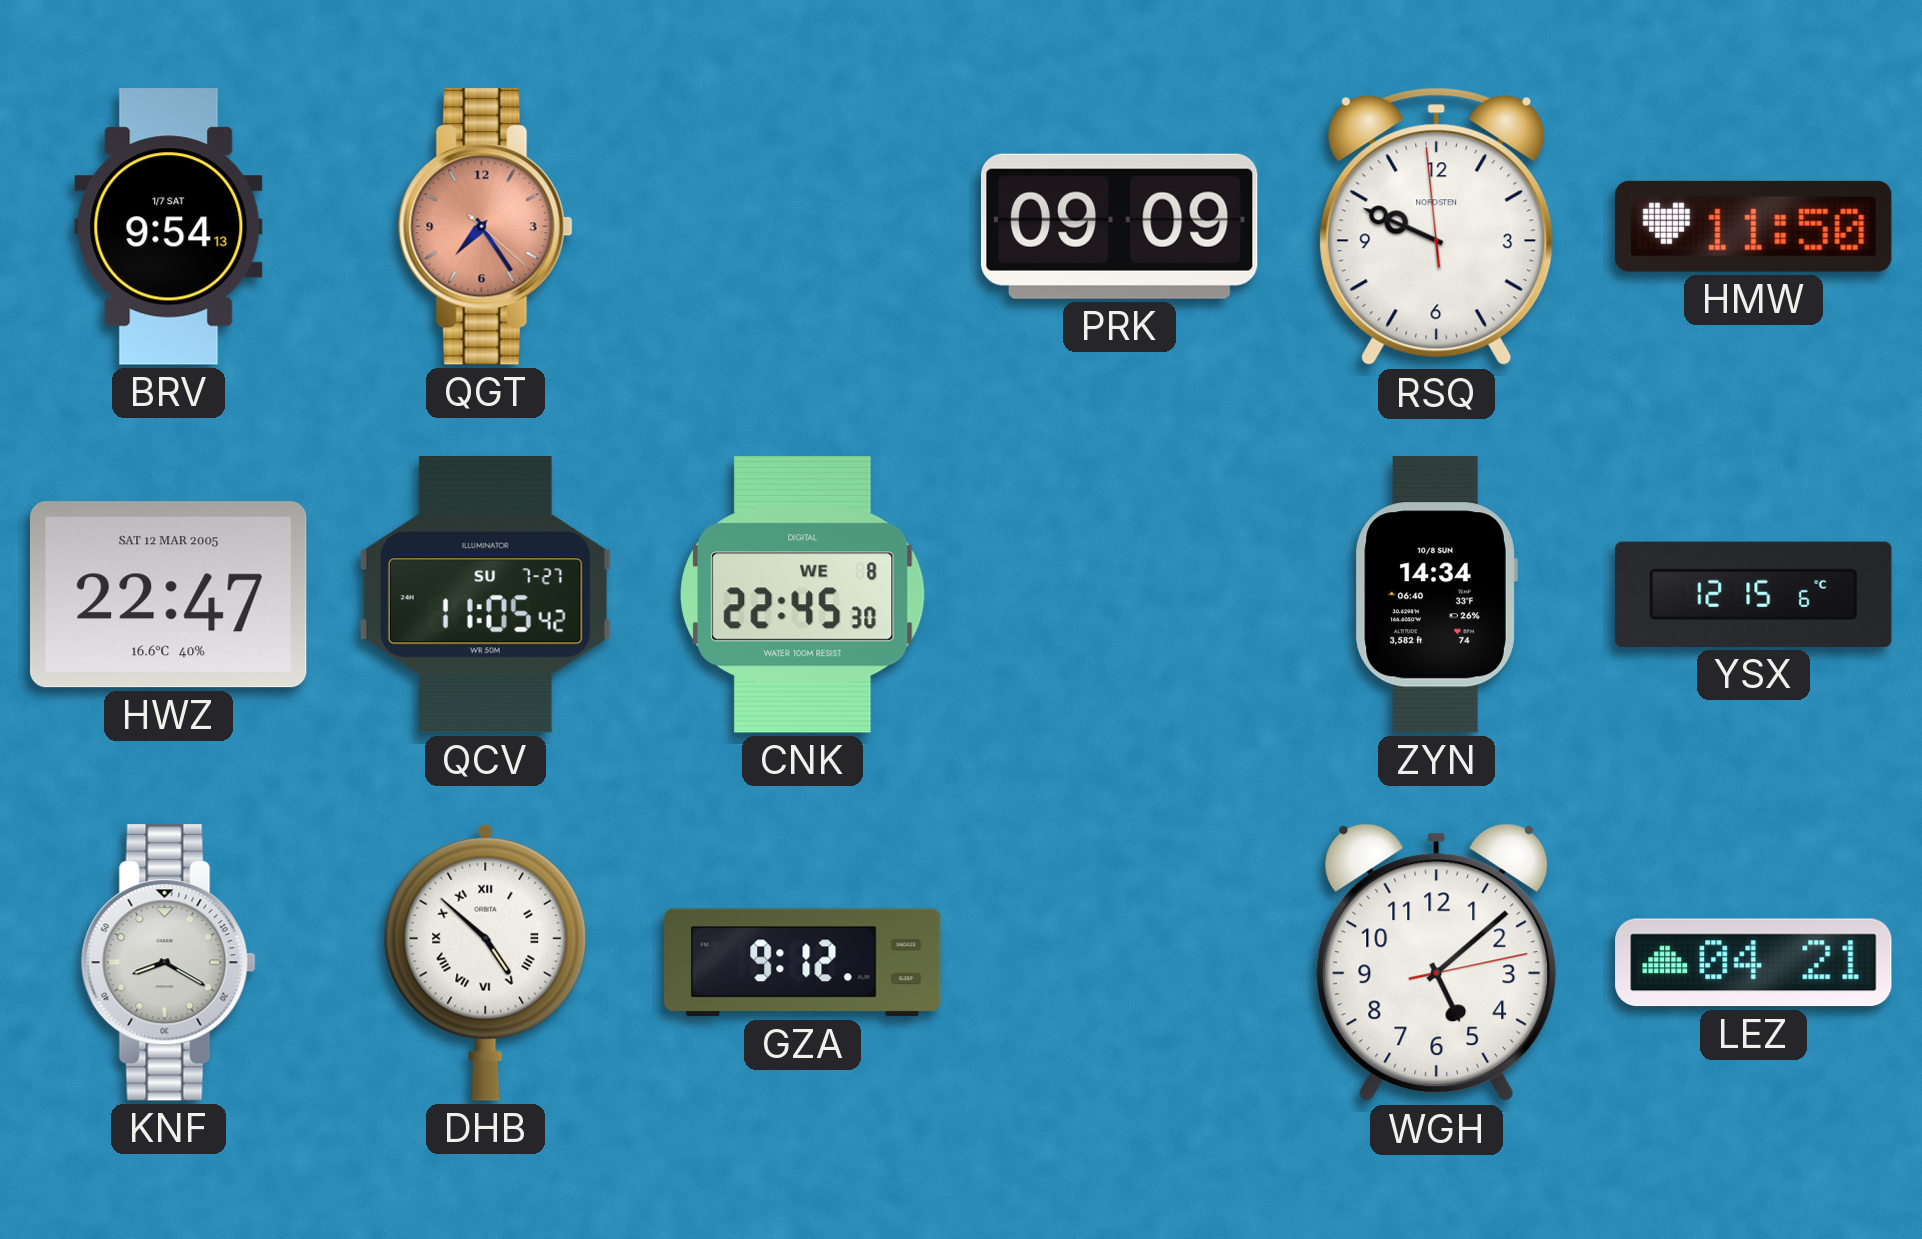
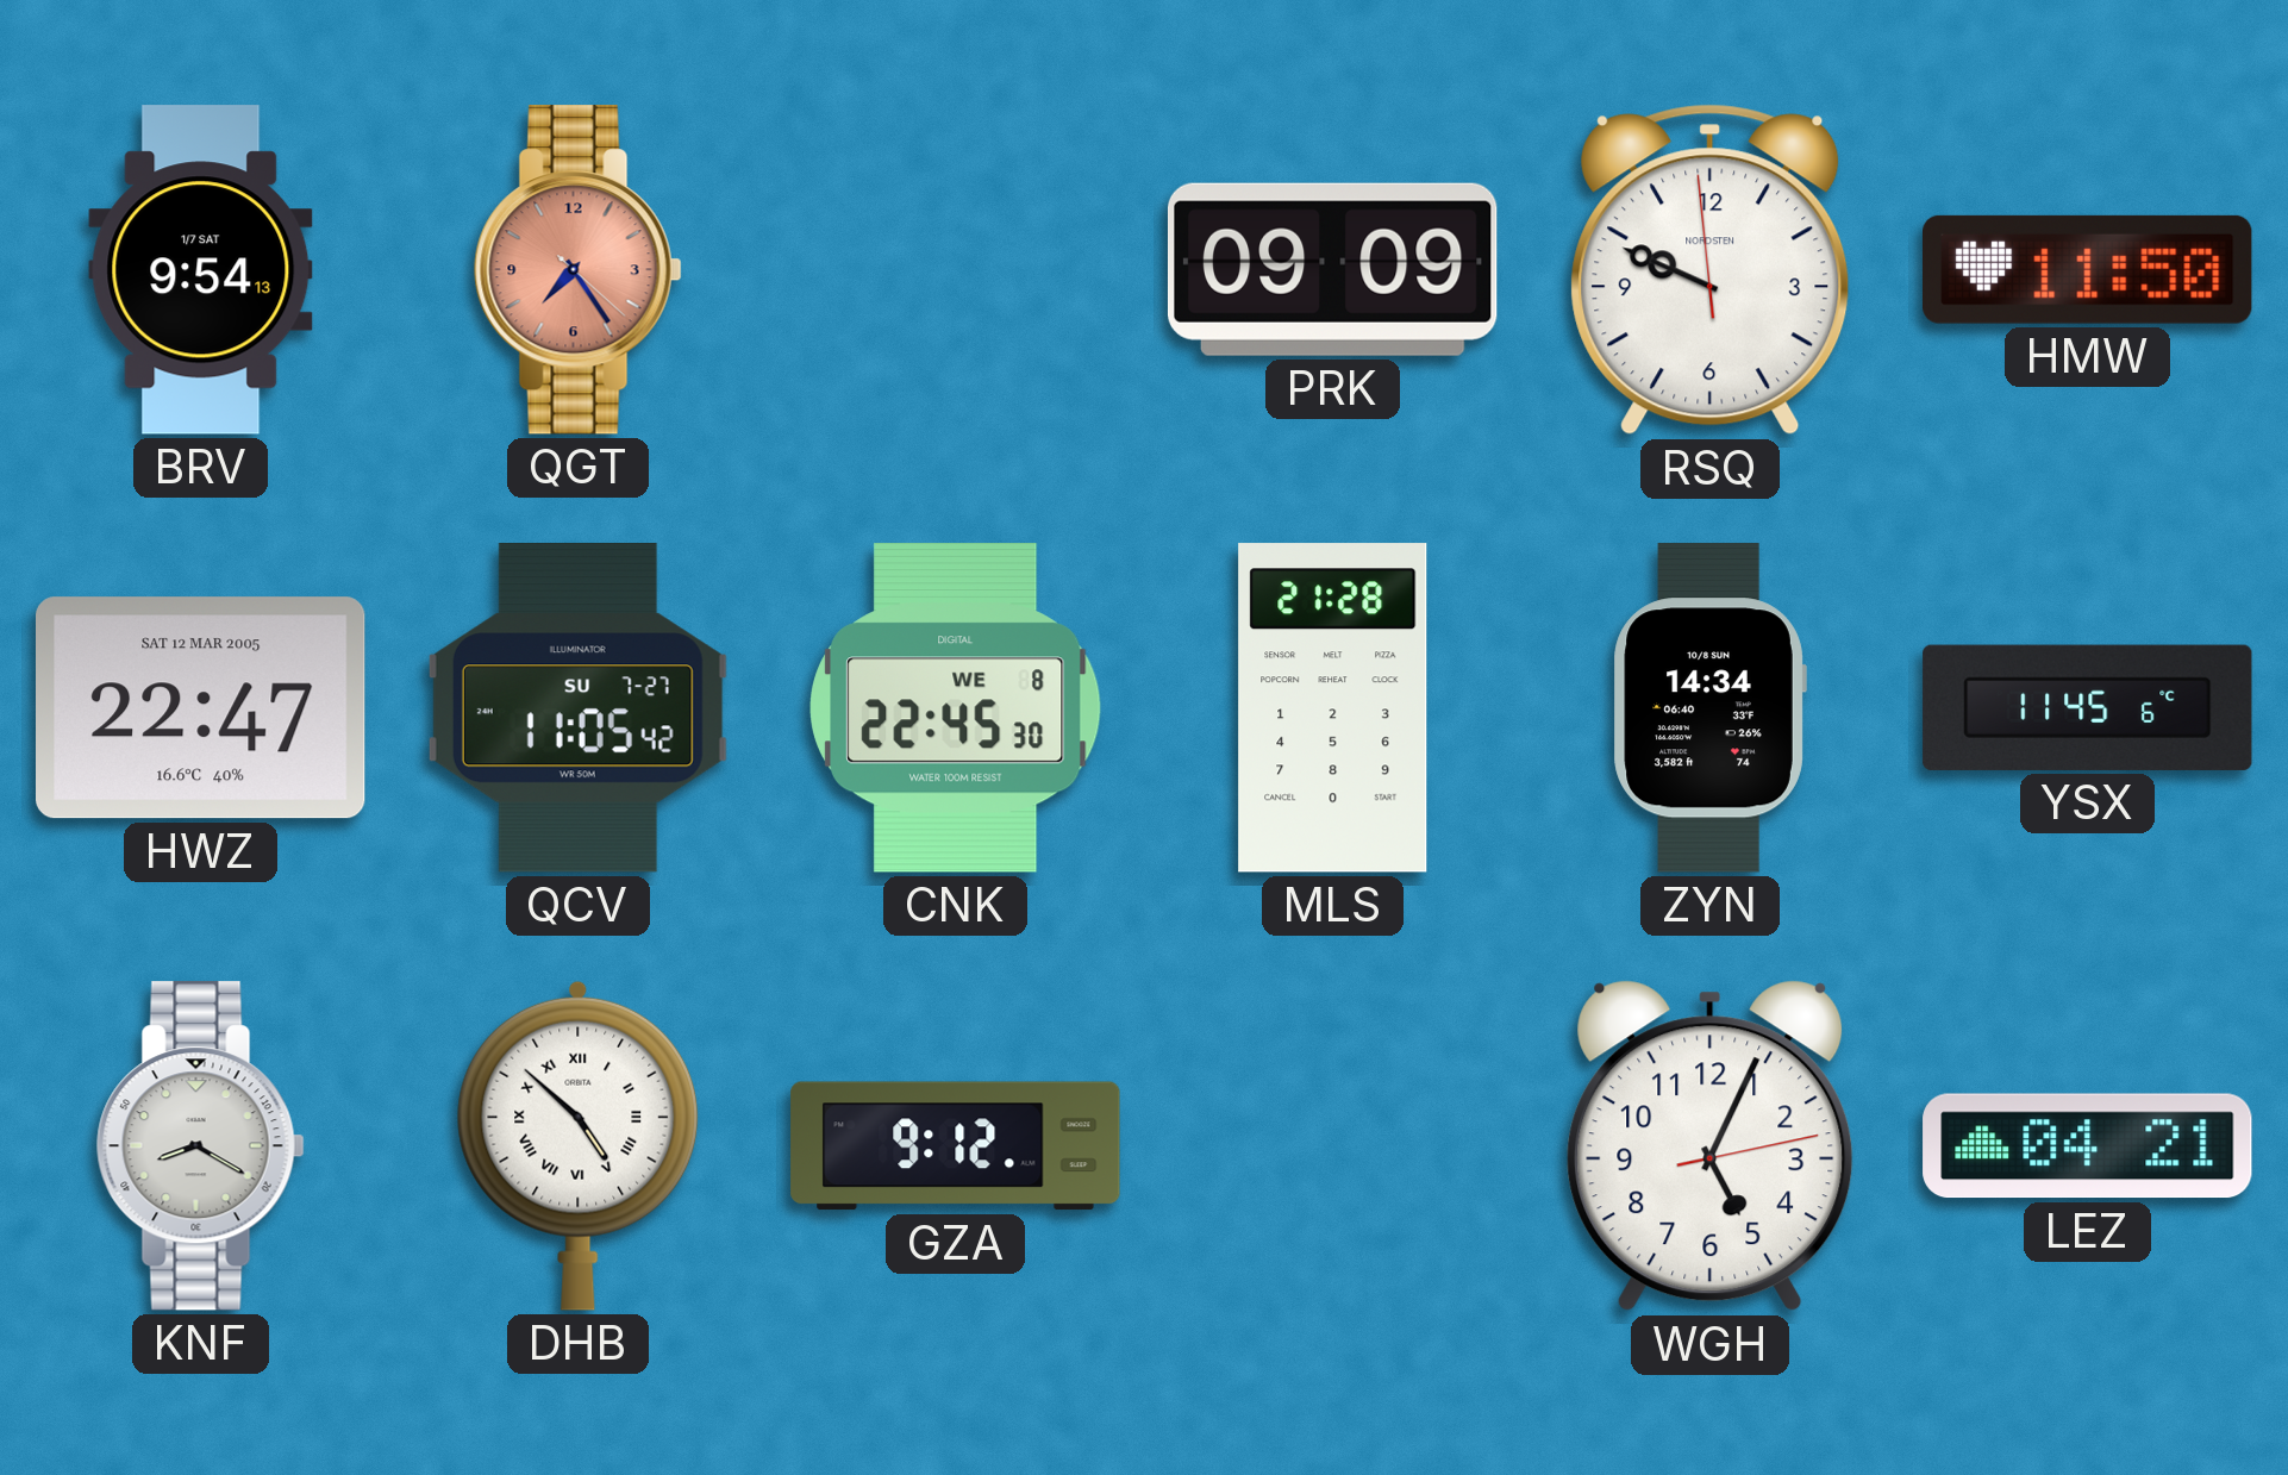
MLS: none -> 21:28
YSX: 12:15 -> 11:45
WGH: 5:08 -> 5:04
